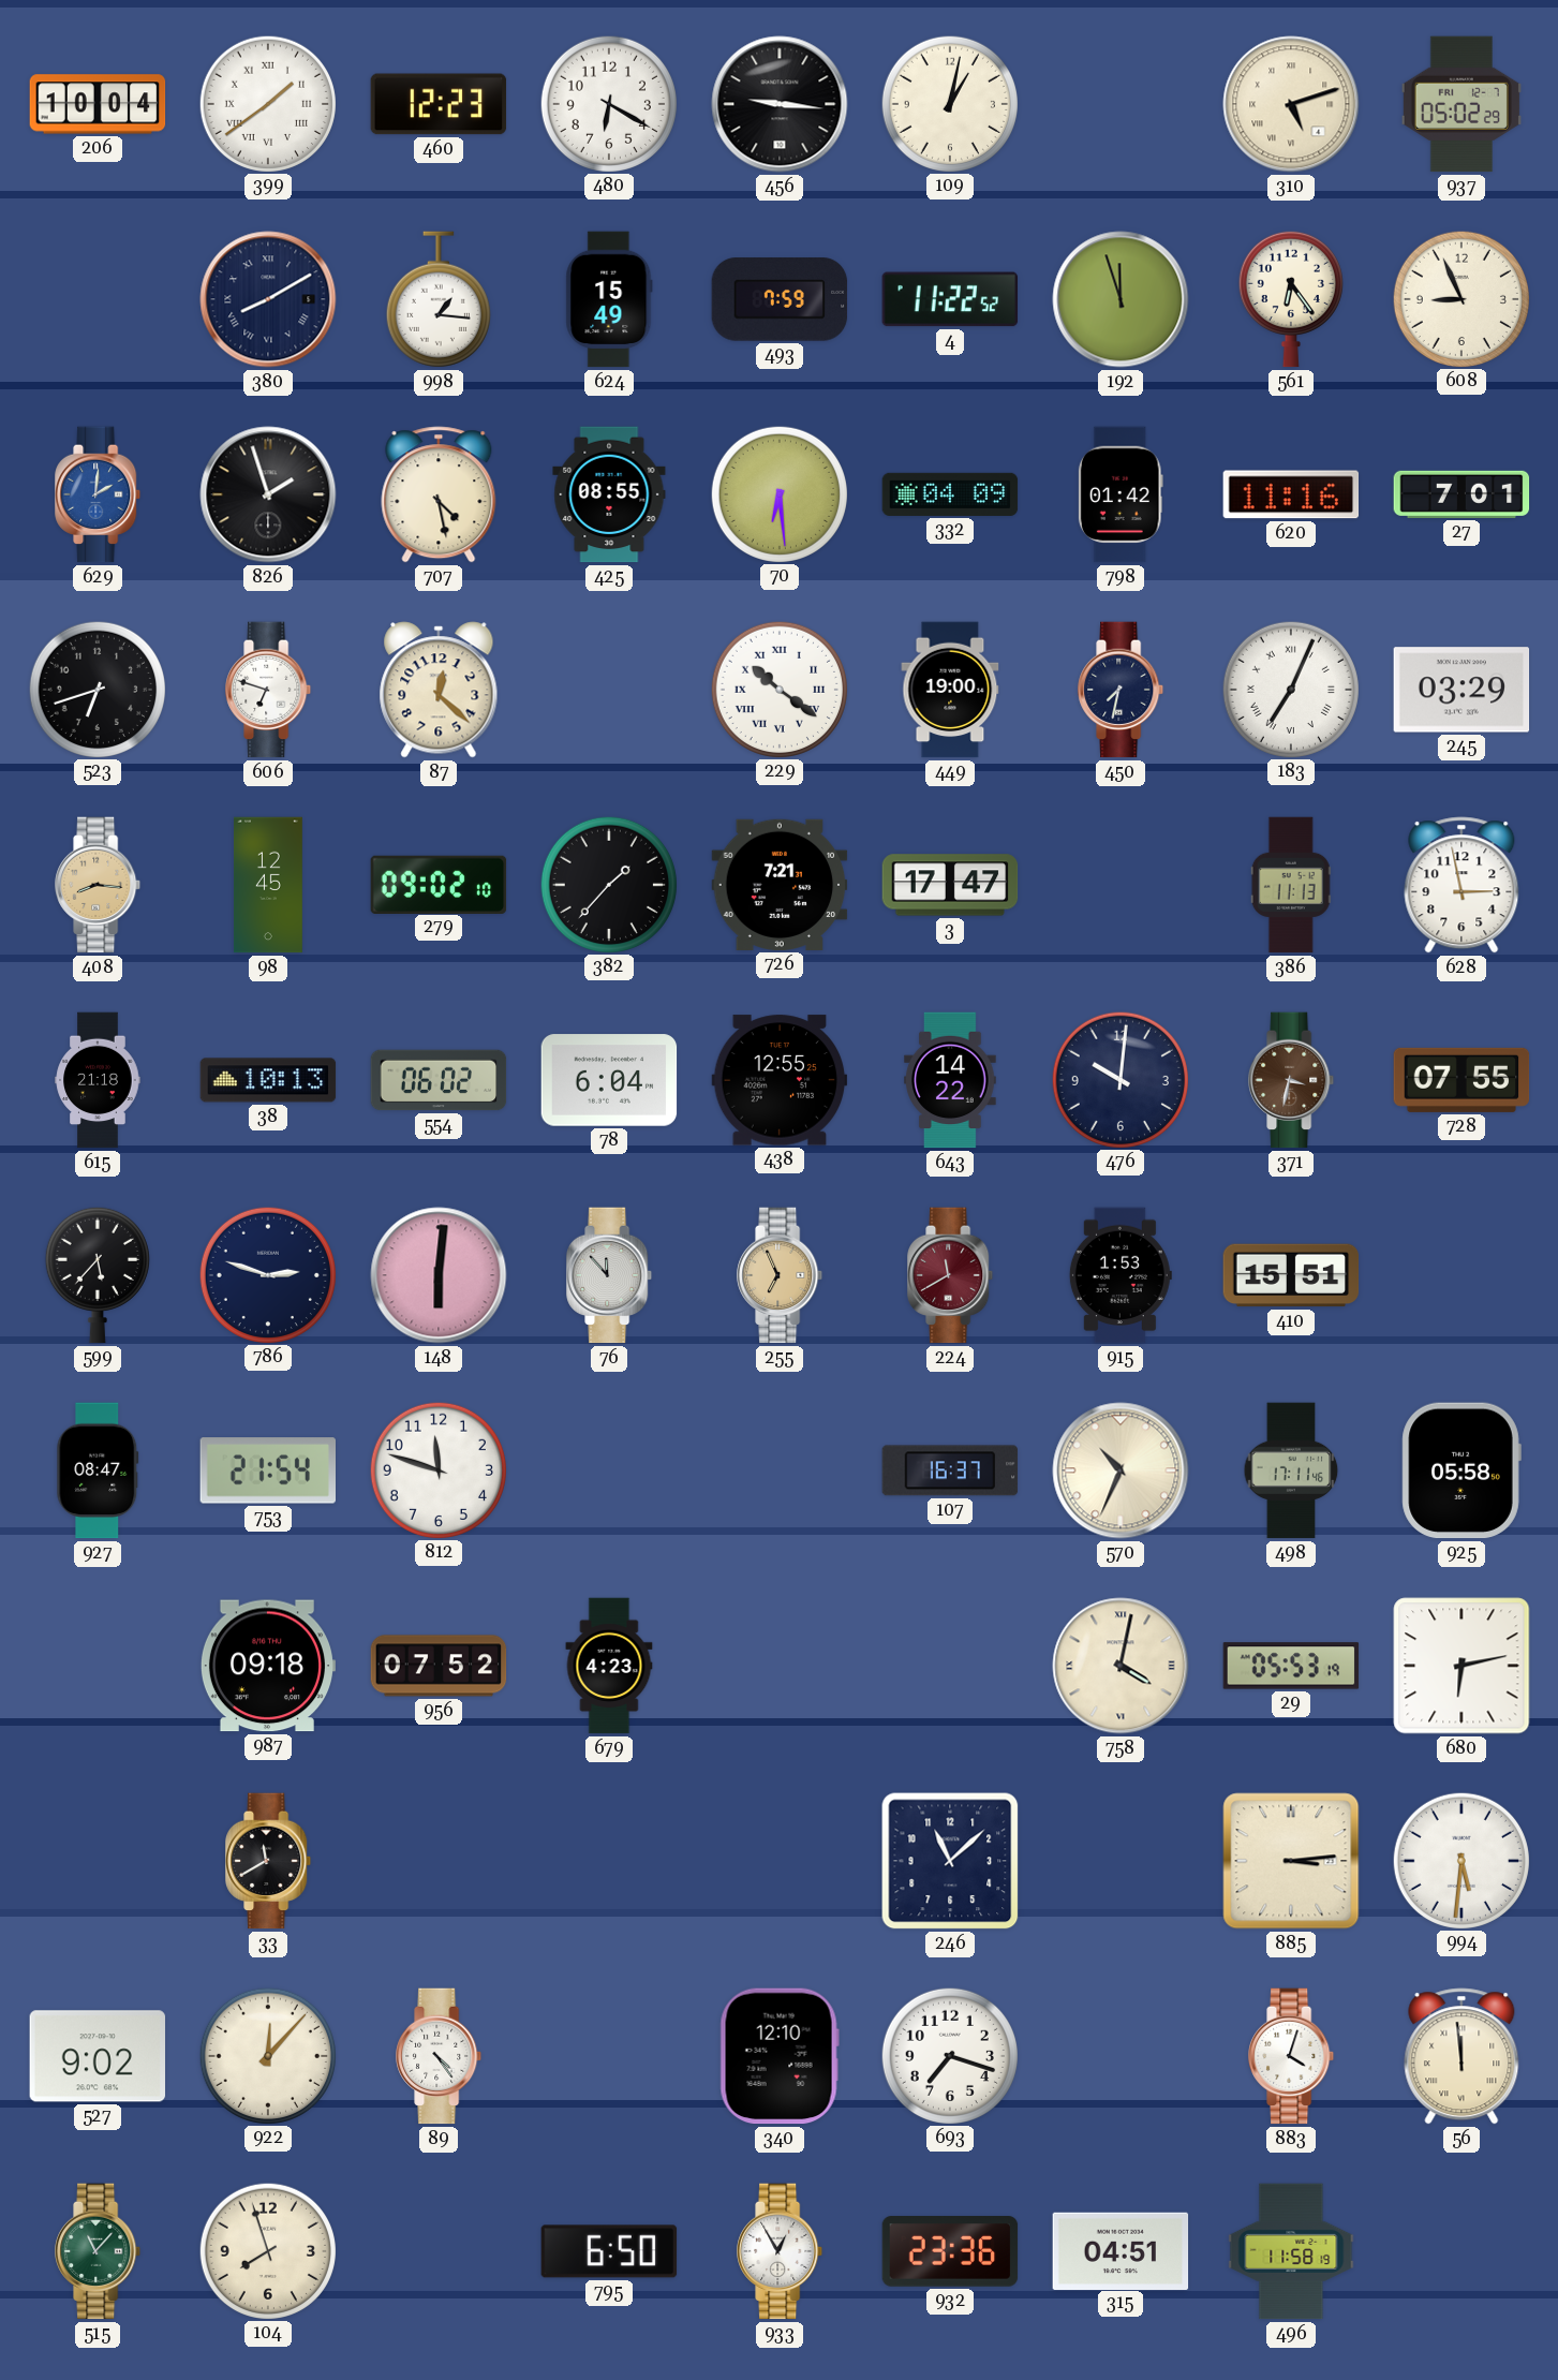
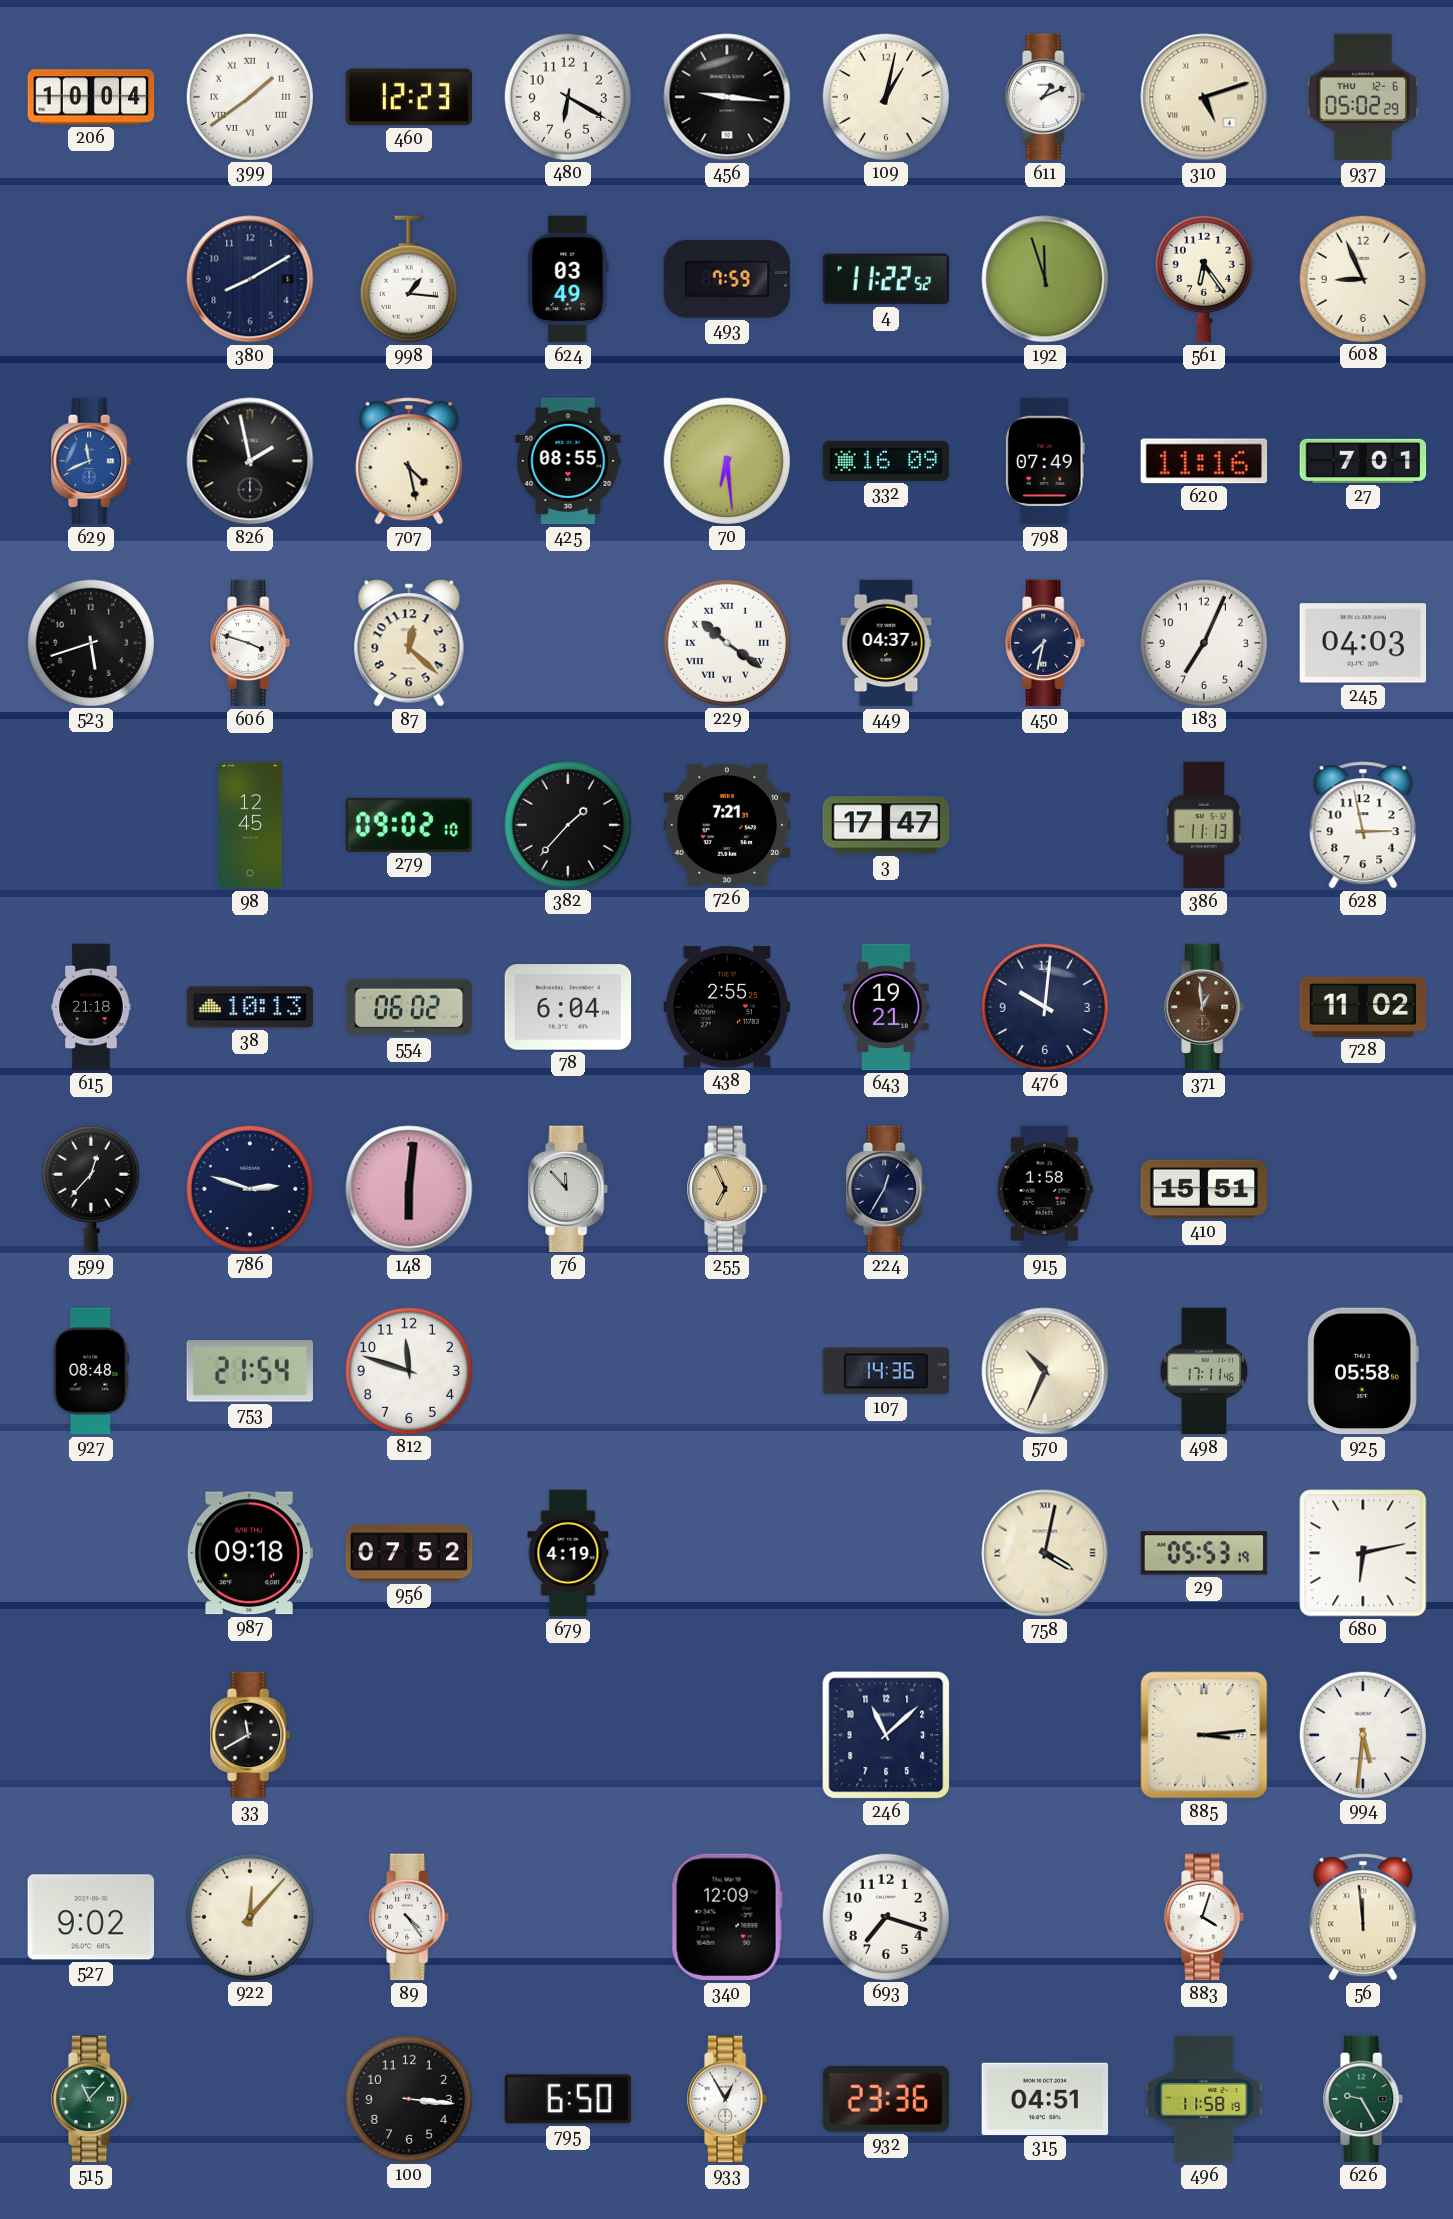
611: none -> 1:11
937 date: FRI 12-7 -> THU 12-6
380 numerals: Roman -> Arabic
624: 15:49 -> 03:49
629: 2:01 -> 11:41
826: 1:57 -> 1:58
332: 04:09 -> 16:09
798: 01:42 -> 07:49
523: 6:42 -> 5:42
606: 6:48 -> 3:48
449: 19:00 -> 04:37
183 numerals: Roman -> Arabic
245: 03:29 -> 04:03
408: 8:16 -> none
438: 12:55 -> 2:55
643: 14:22 -> 19:21
371: 3:32 -> 12:59
728: 07:55 -> 11:02
599: 5:37 -> 12:37
224: 11:40 -> 12:35
224 dial: burgundy -> navy
915: 1:53 -> 1:58
927: 08:47 -> 08:48
107: 16:37 -> 14:36
679: 4:23 -> 4:19
340: 12:10 -> 12:09
104: 7:57 -> none
100: none -> 3:16
626: none -> 9:25
